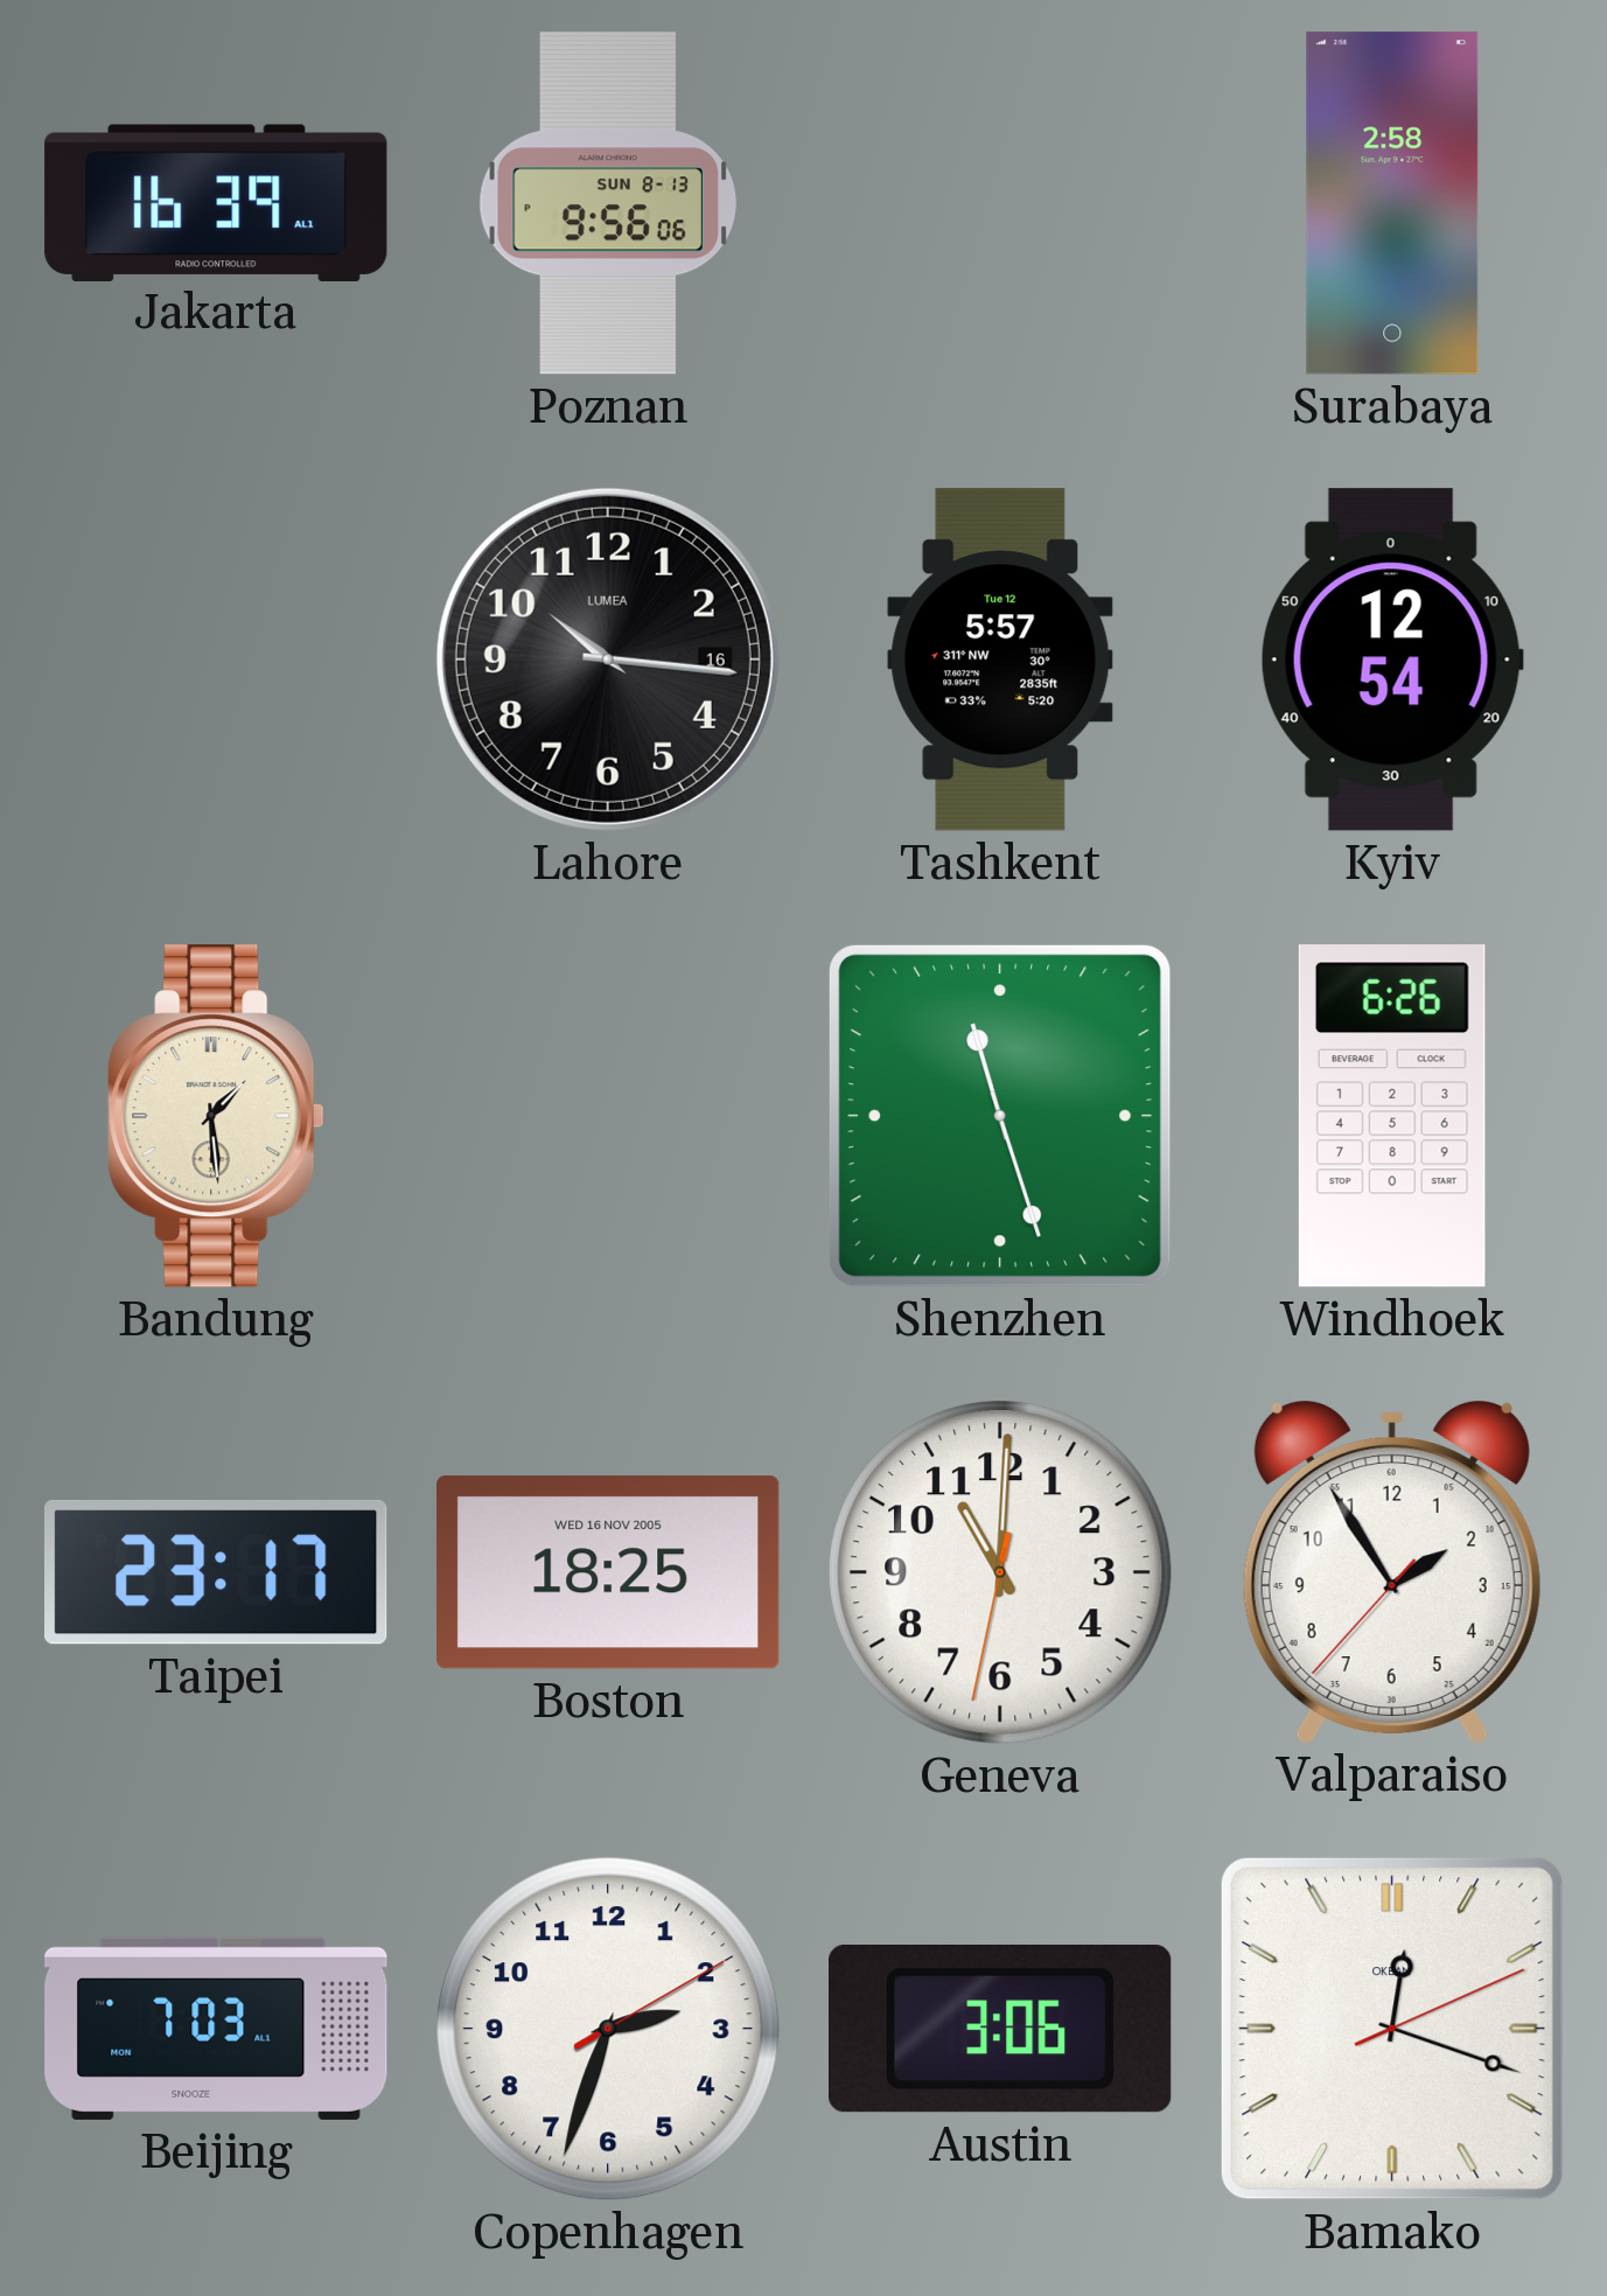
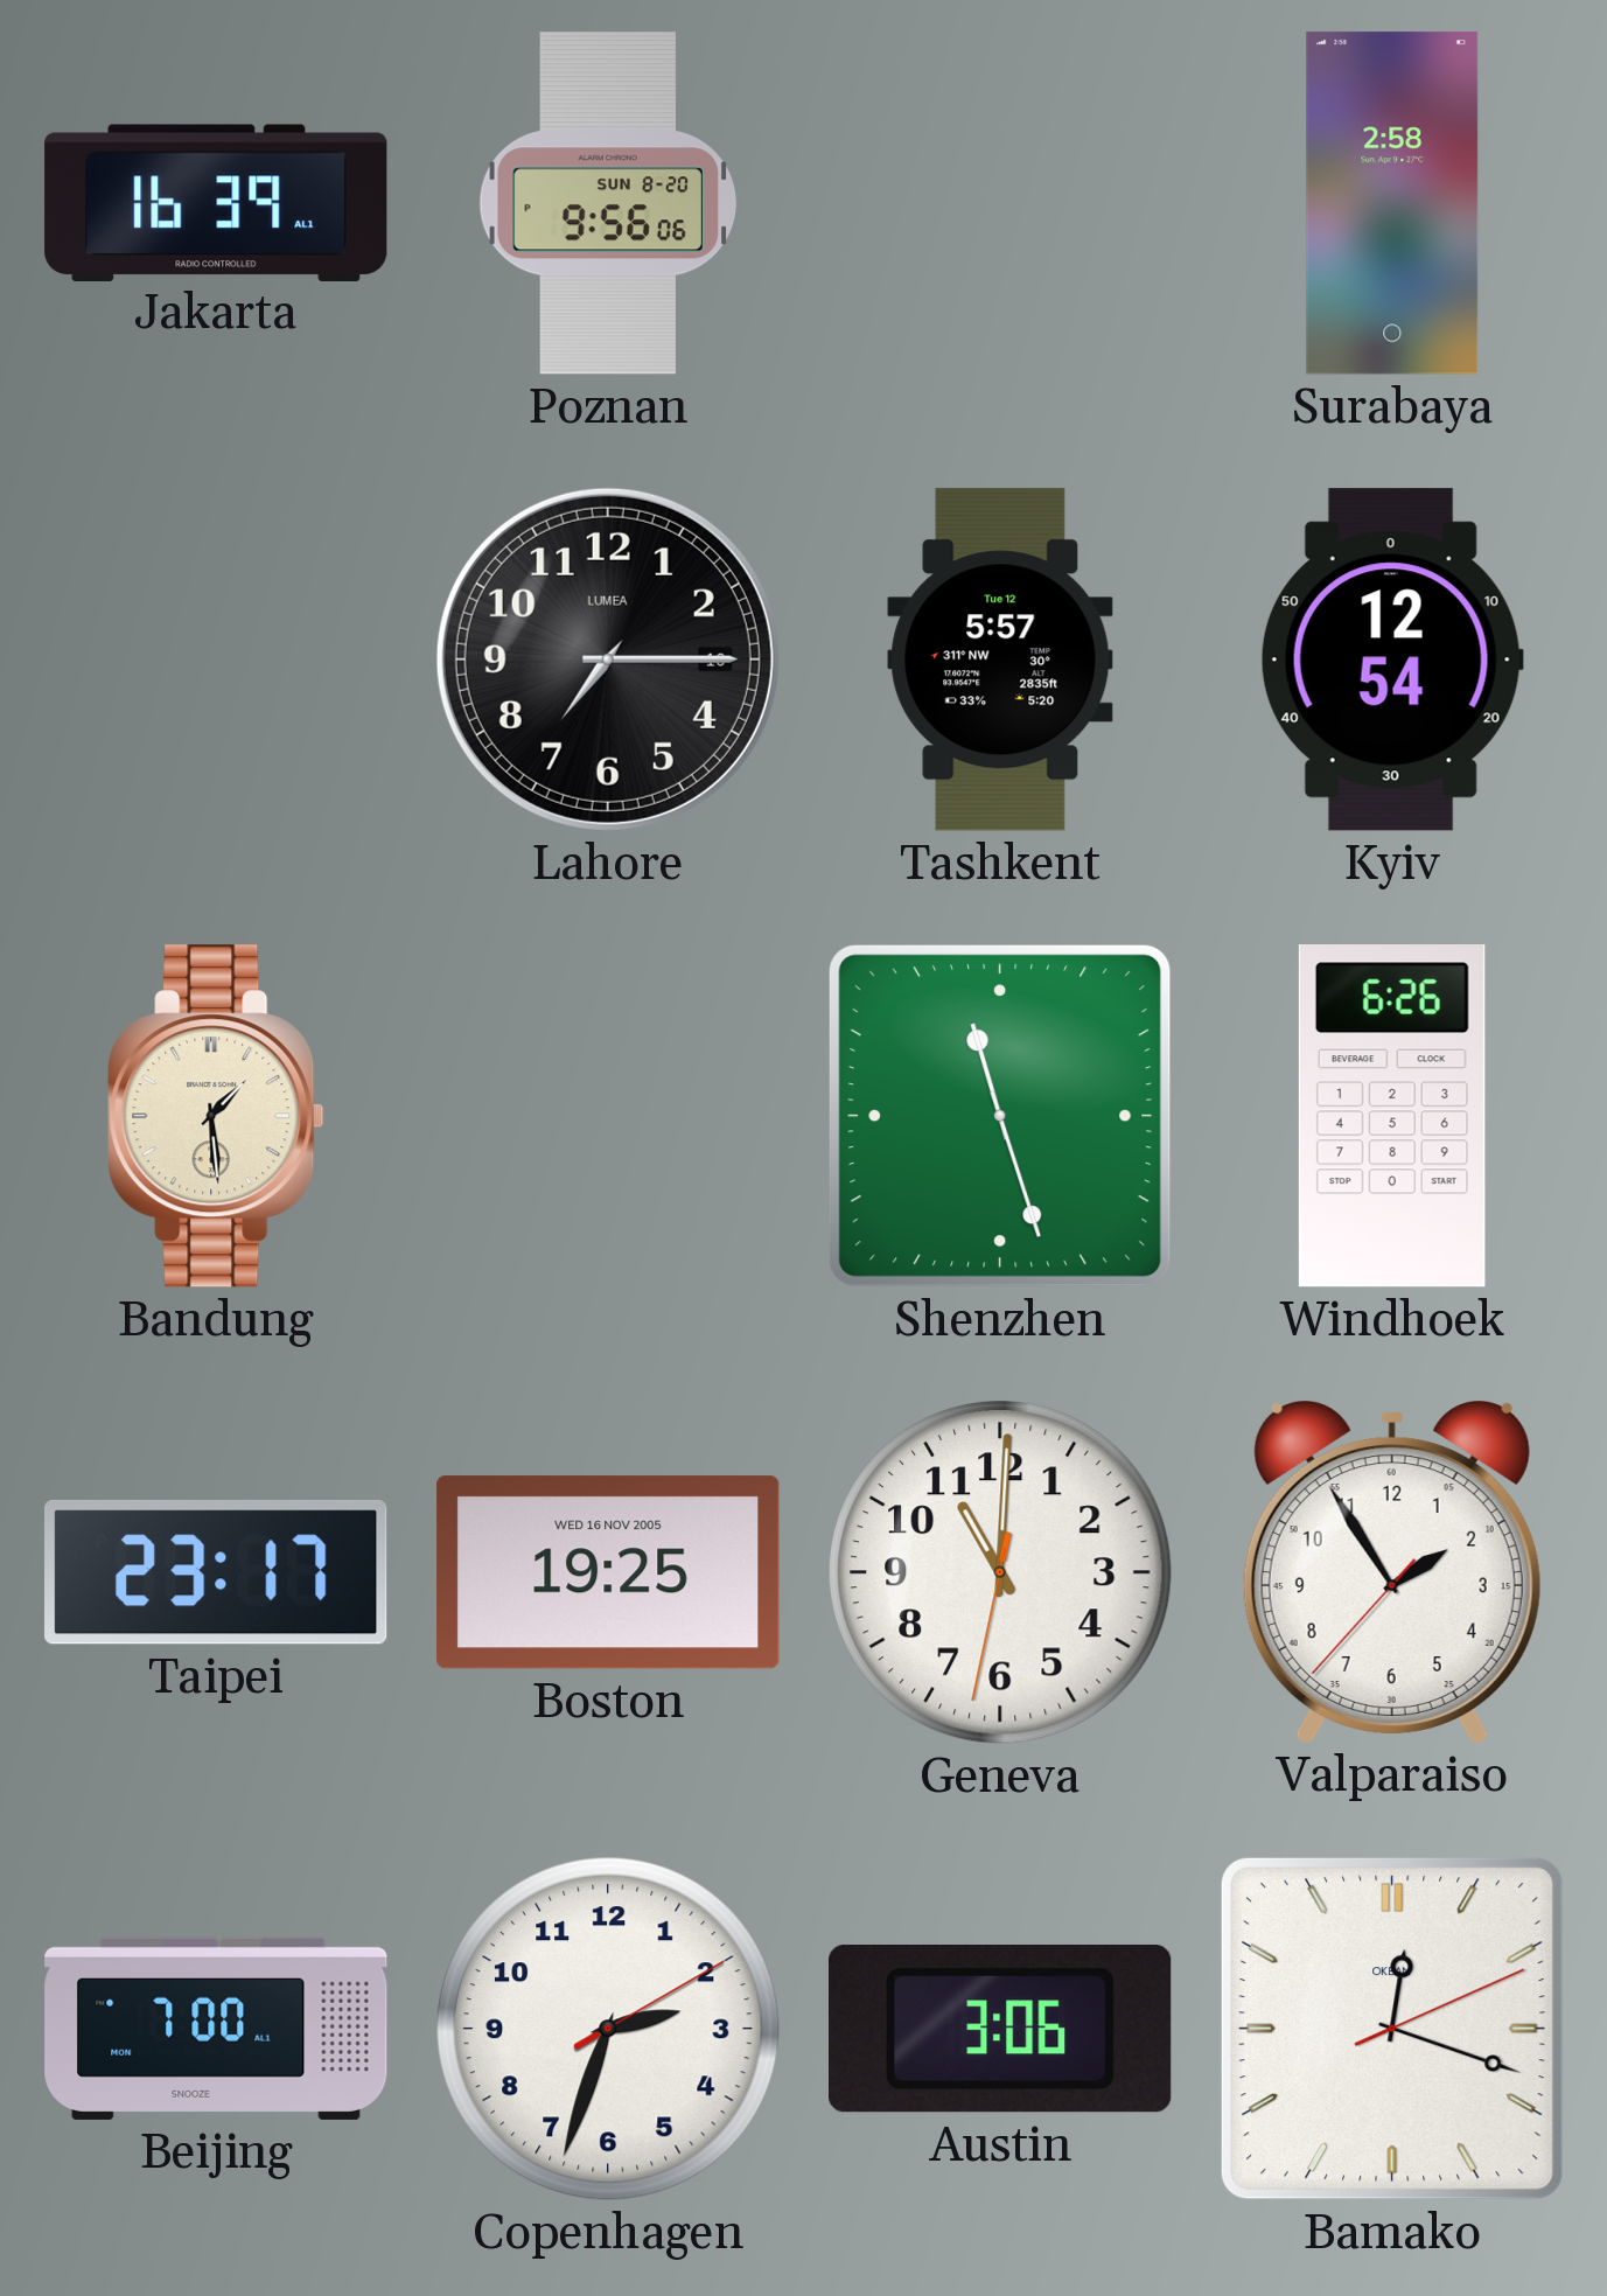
Poznan date: SUN 8-13 -> SUN 8-20
Lahore: 10:16 -> 7:15
Boston: 18:25 -> 19:25
Beijing: 7:03 -> 7:00
